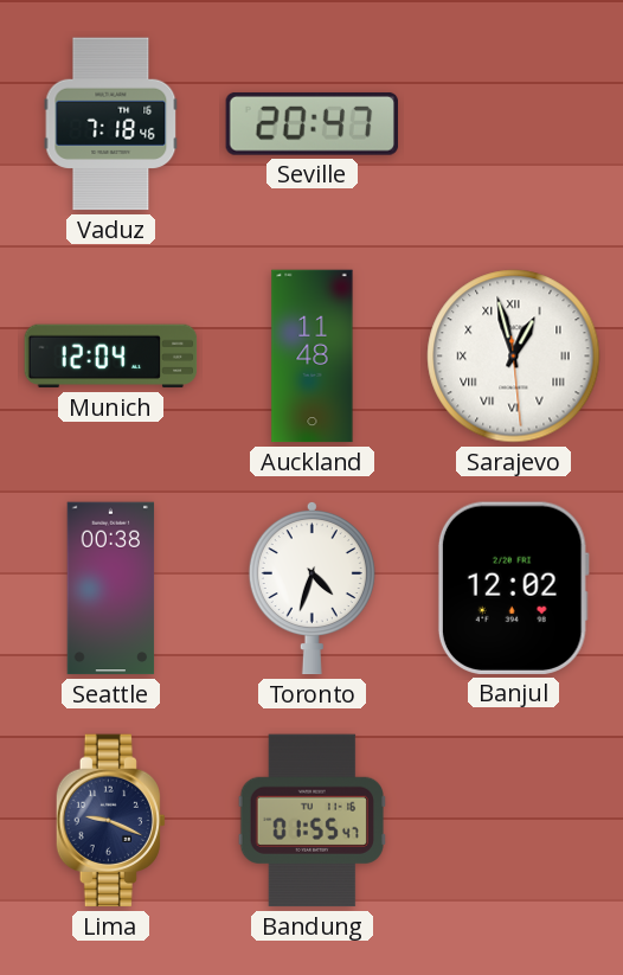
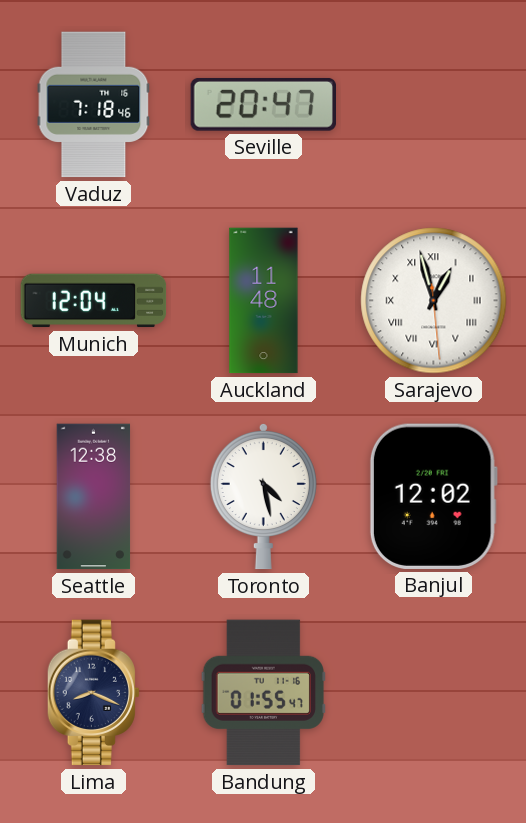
Seattle: 00:38 -> 12:38
Toronto: 4:33 -> 4:28
Lima: 9:19 -> 8:19
